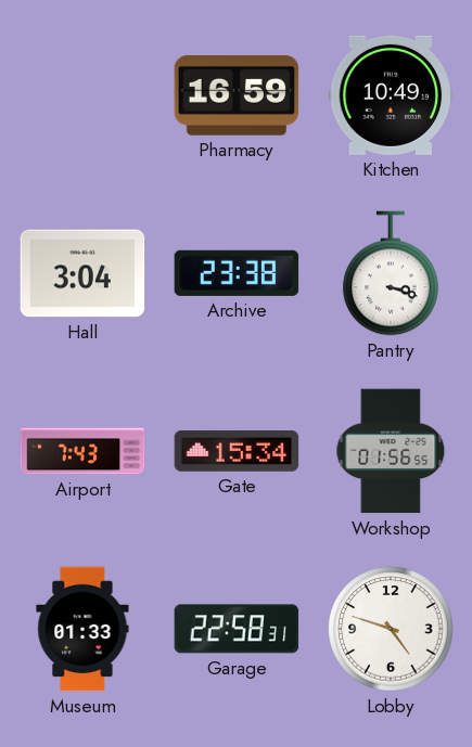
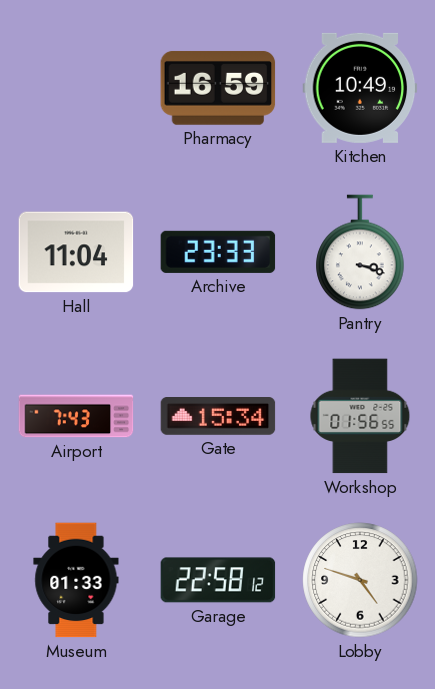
Hall: 3:04 -> 11:04
Archive: 23:38 -> 23:33
Garage: 22:58:31 -> 22:58:12
